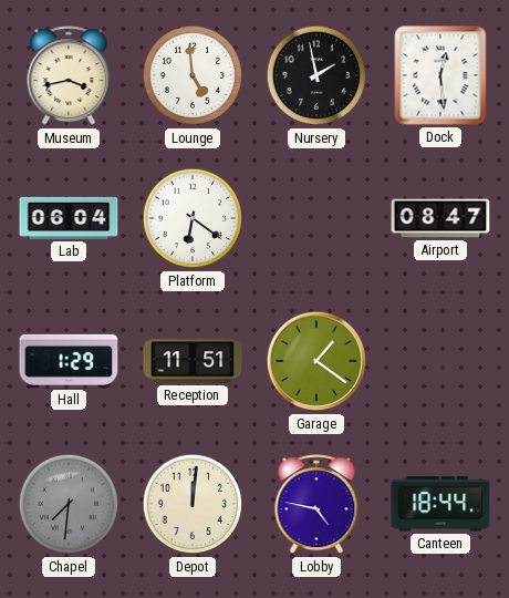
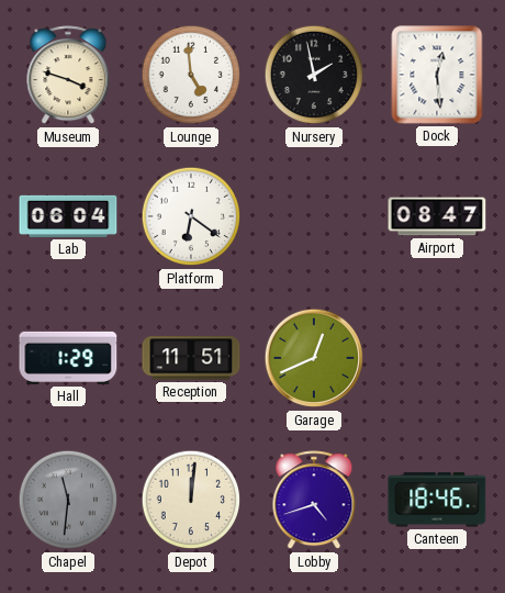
Museum: 3:43 -> 3:48
Garage: 1:21 -> 12:41
Chapel: 7:31 -> 11:31
Lobby: 4:47 -> 4:42
Canteen: 18:44 -> 18:46
